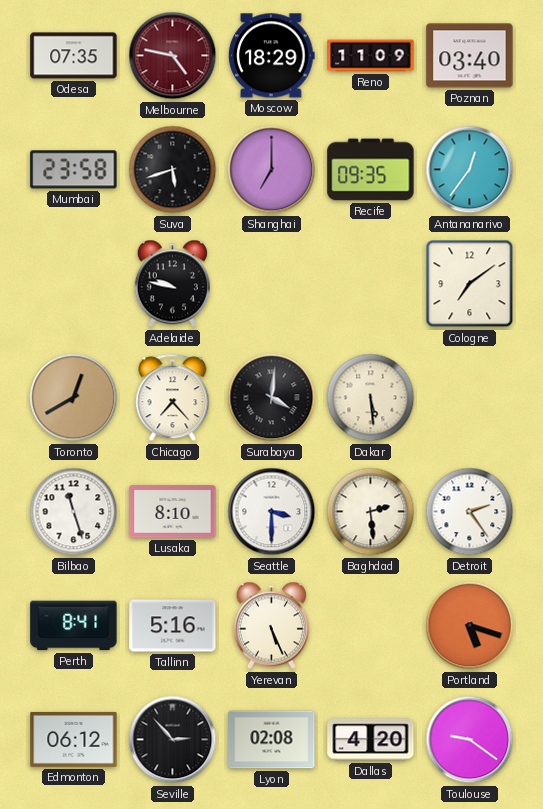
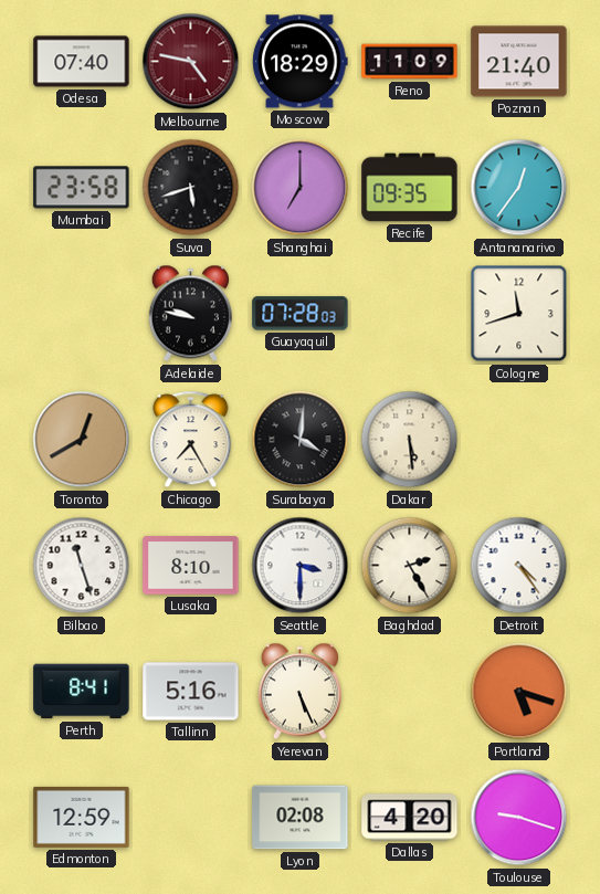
Odesa: 07:35 -> 07:40
Poznan: 03:40 -> 21:40
Guayaquil: none -> 07:28
Cologne: 7:09 -> 11:42
Chicago: 7:23 -> 7:25
Baghdad: 2:29 -> 2:25
Detroit: 2:24 -> 4:24
Edmonton: 06:12 -> 12:59
Seville: 2:53 -> none
Toulouse: 9:21 -> 9:18
